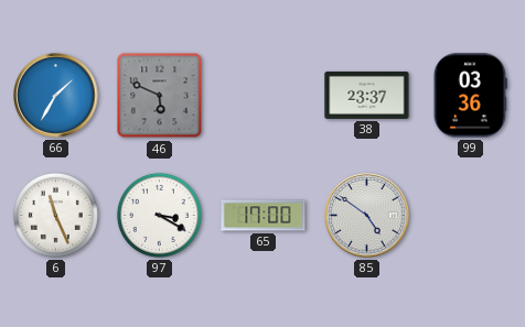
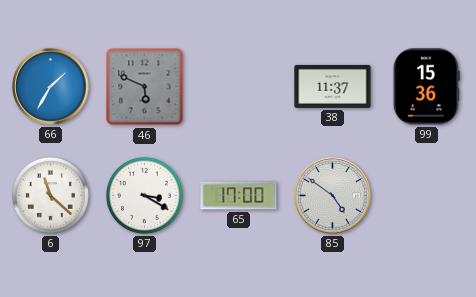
38: 23:37 -> 11:37
99: 03:36 -> 15:36
6: 11:26 -> 11:22
